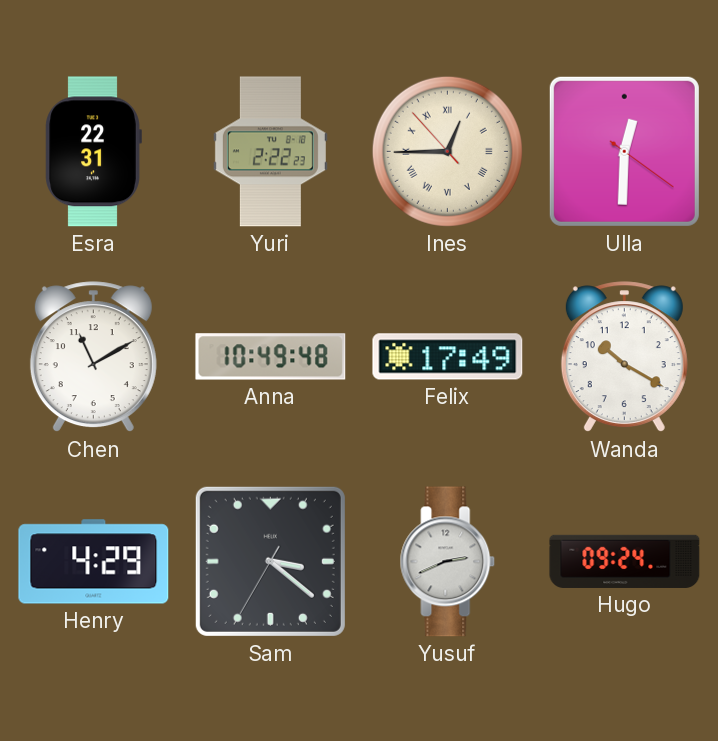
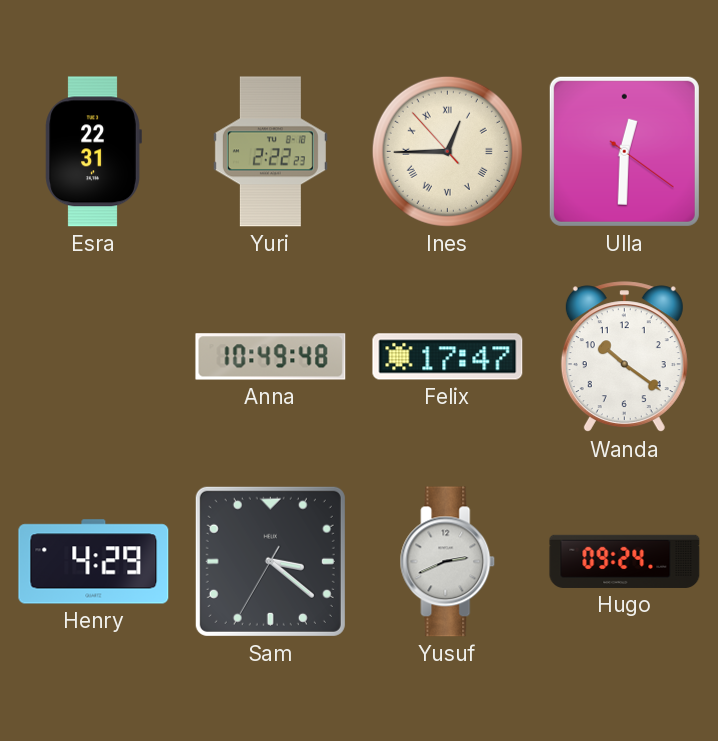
Chen: 11:10 -> none
Felix: 17:49 -> 17:47
Wanda: 10:20 -> 10:21
